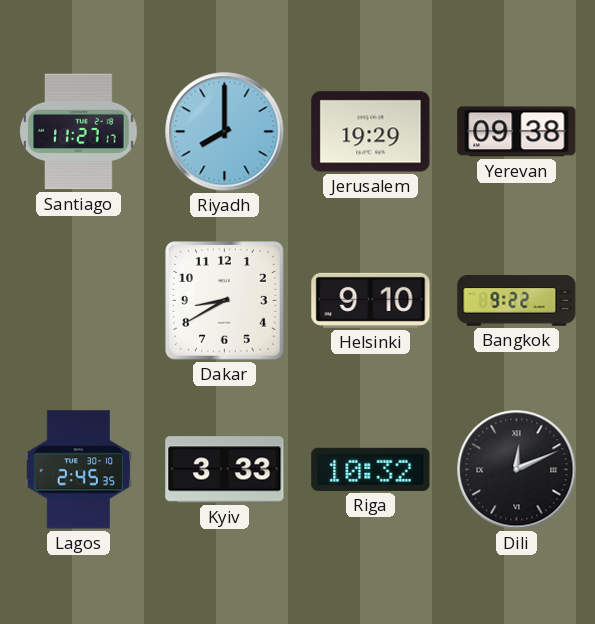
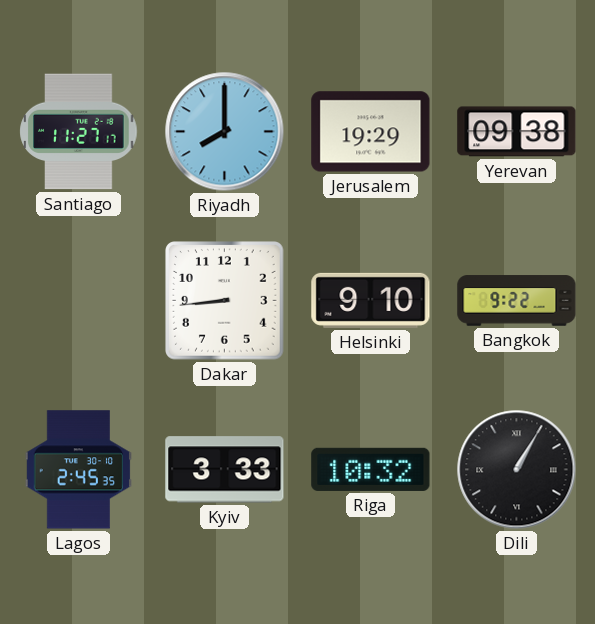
Dakar: 8:40 -> 8:44
Dili: 12:11 -> 1:05
